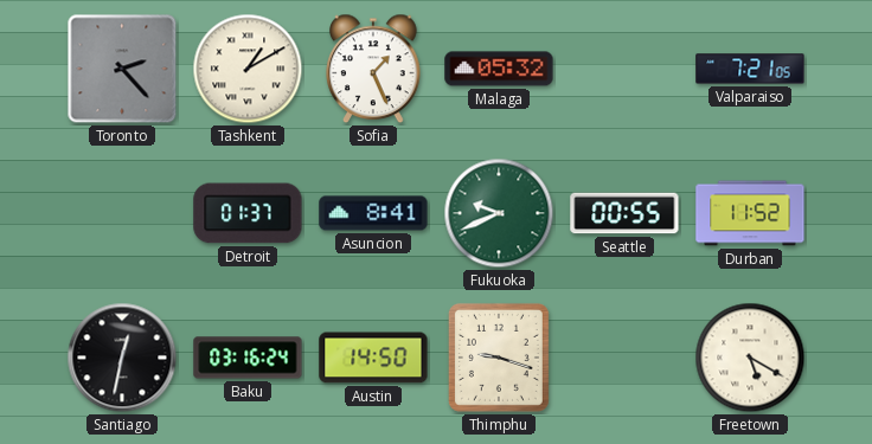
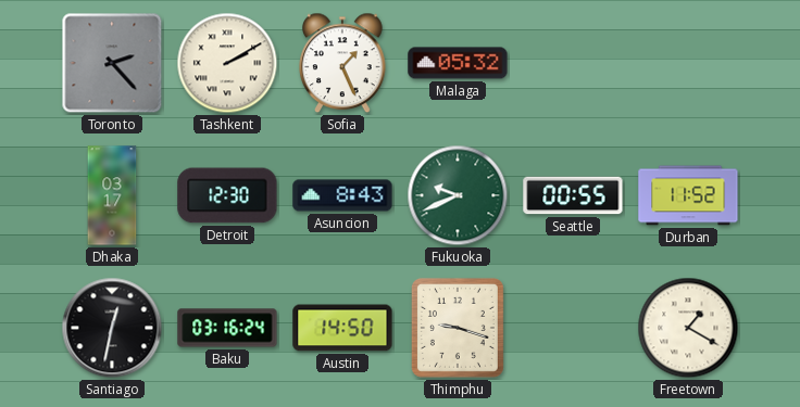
Tashkent: 1:10 -> 2:10
Valparaiso: 7:21 -> none
Dhaka: none -> 03:17
Detroit: 01:37 -> 12:30
Asuncion: 8:41 -> 8:43
Freetown: 5:20 -> 1:20
